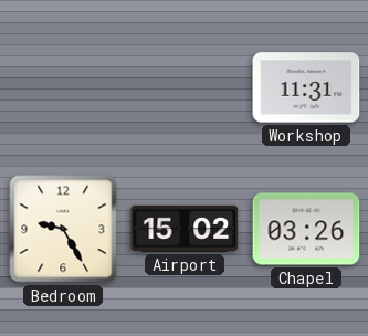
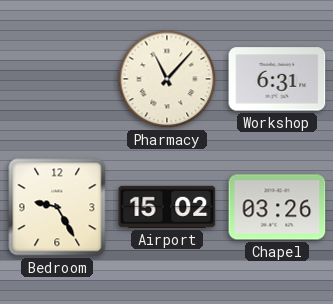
Pharmacy: none -> 11:07
Workshop: 11:31 -> 6:31
